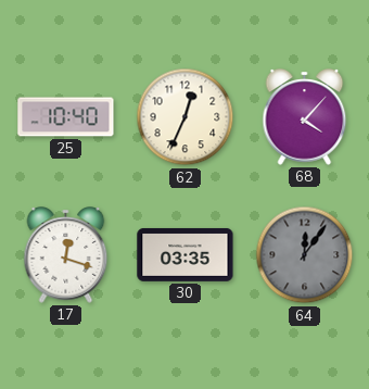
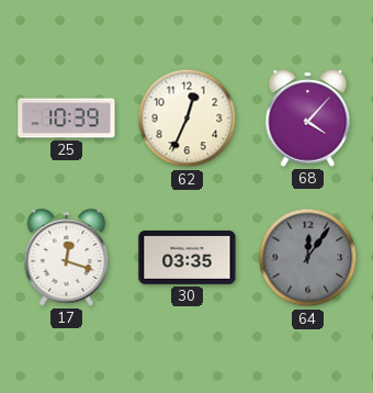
25: 10:40 -> 10:39
